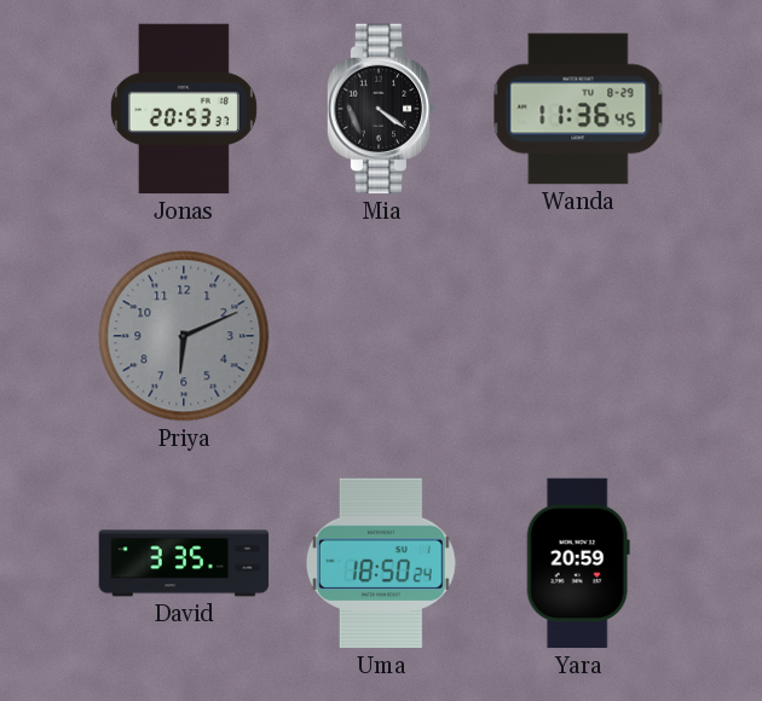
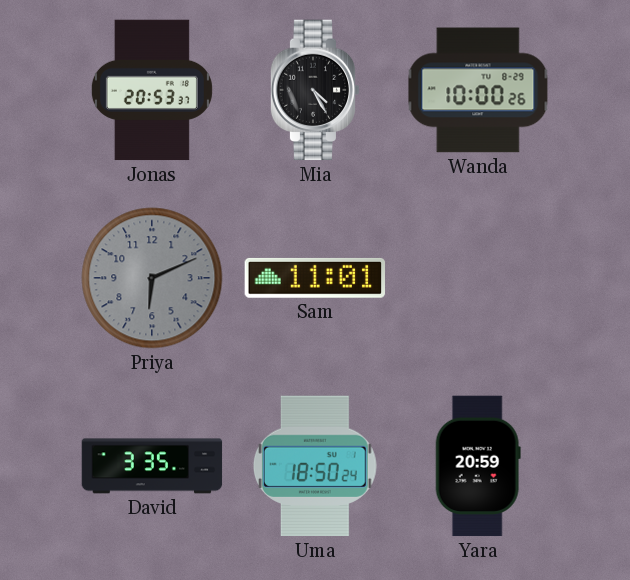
Mia: 4:21 -> 4:25
Wanda: 11:36 -> 10:00
Sam: none -> 11:01
